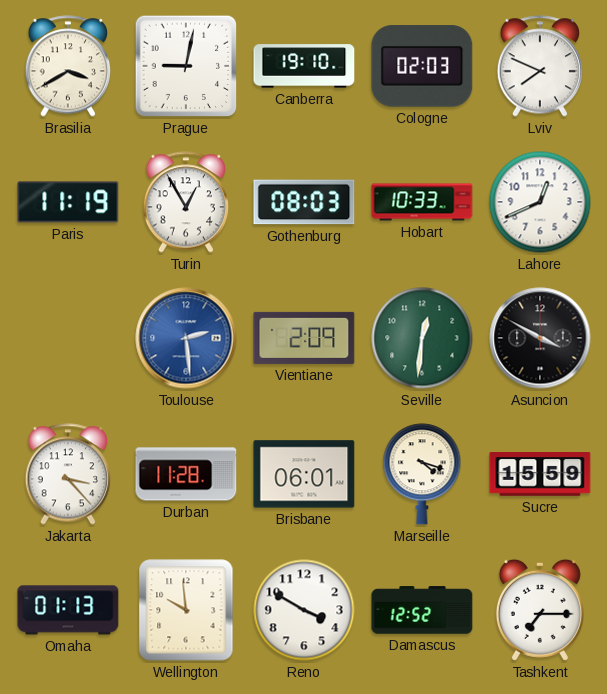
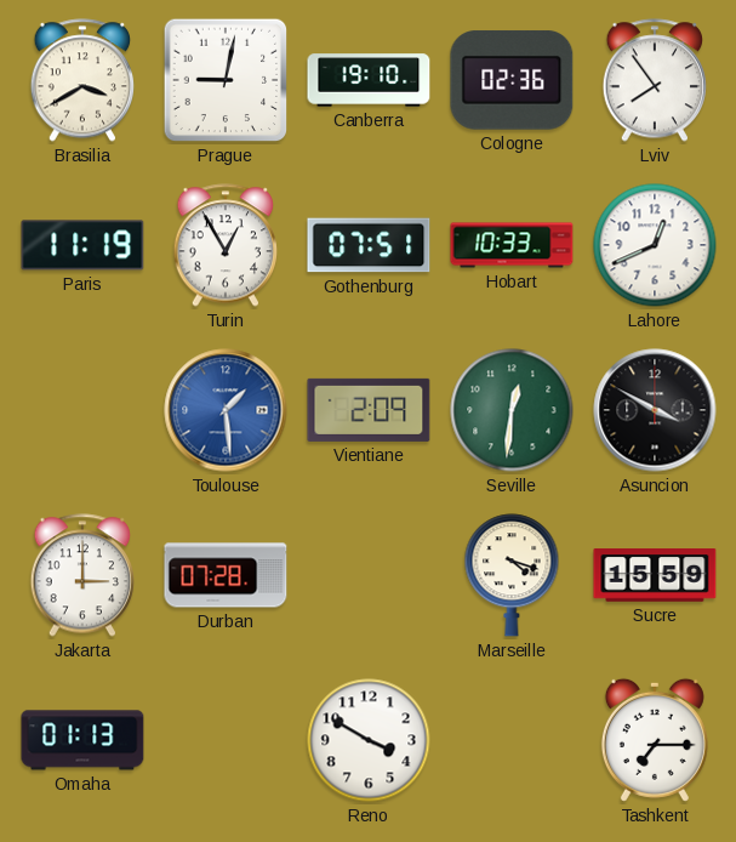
Cologne: 02:03 -> 02:36
Lviv: 7:49 -> 7:54
Gothenburg: 08:03 -> 07:51
Toulouse: 2:29 -> 1:29
Jakarta: 3:23 -> 3:00
Durban: 11:28 -> 07:28
Brisbane: 06:01 -> none
Wellington: 9:59 -> none
Damascus: 12:52 -> none
